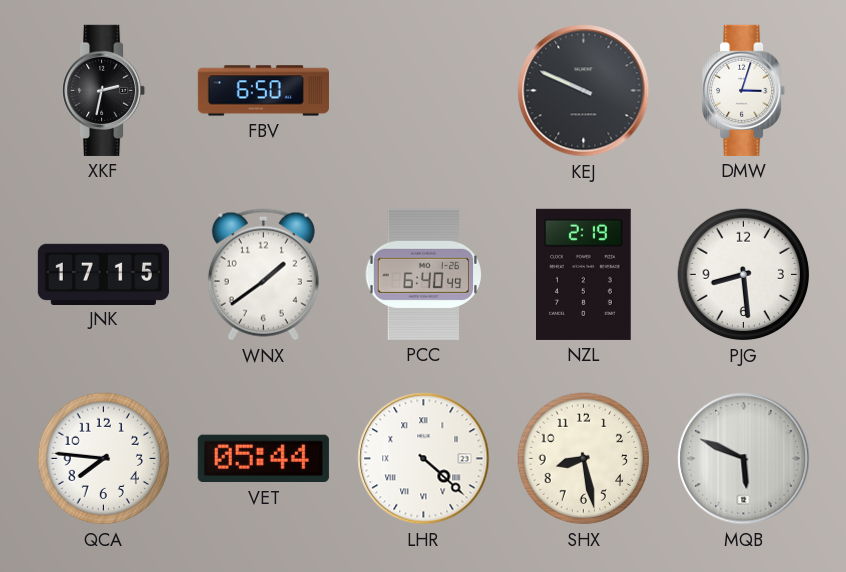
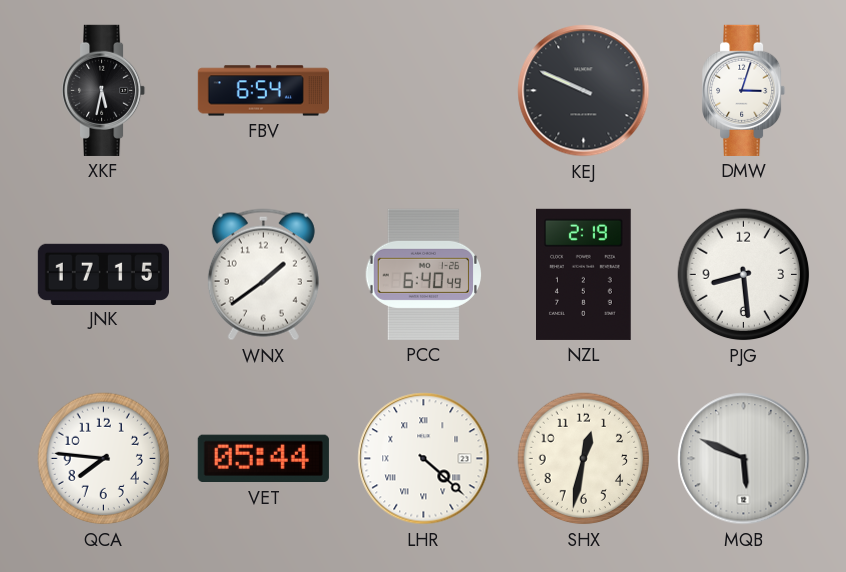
XKF: 2:32 -> 5:32
FBV: 6:50 -> 6:54
SHX: 8:28 -> 12:32
